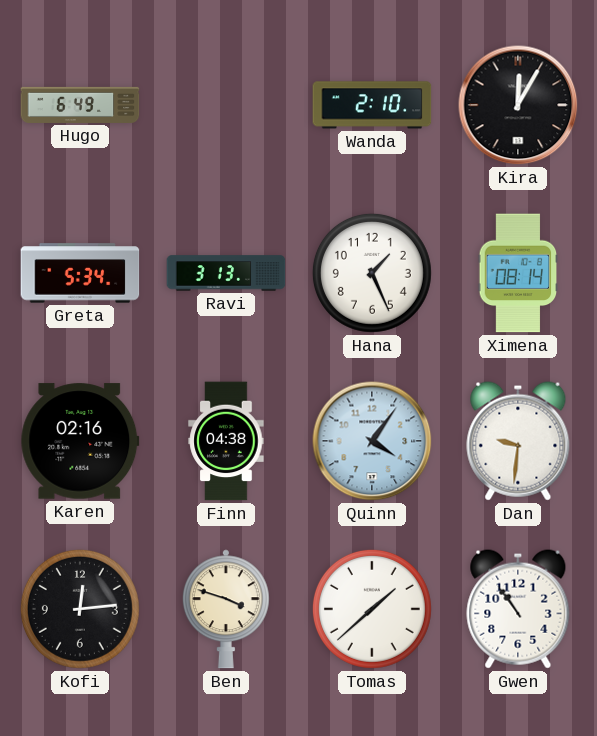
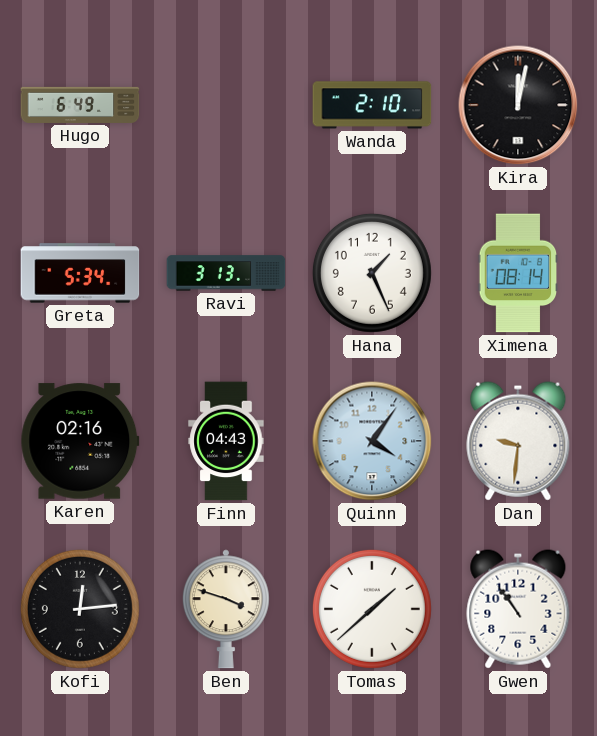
Kira: 12:05 -> 12:02
Finn: 04:38 -> 04:43
